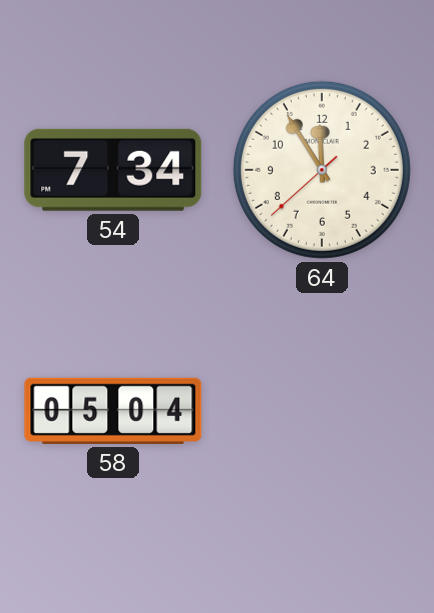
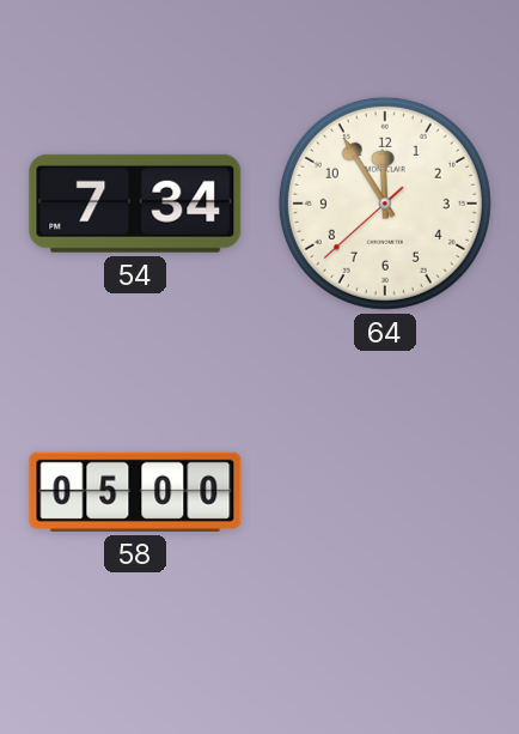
58: 05:04 -> 05:00
